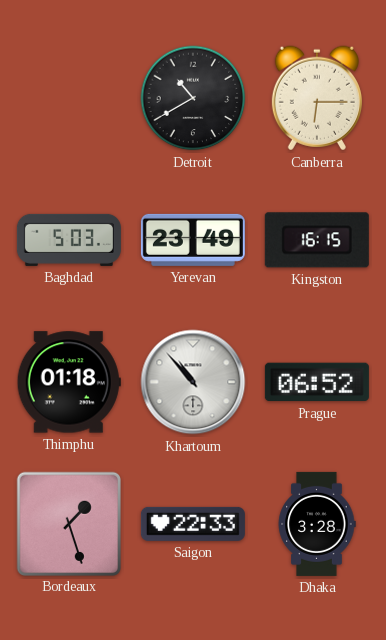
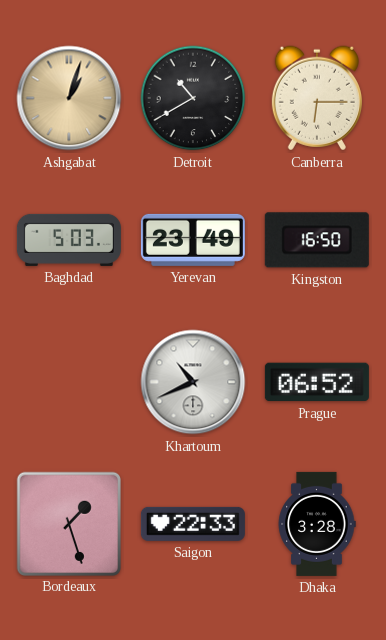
Ashgabat: none -> 1:03
Kingston: 16:15 -> 16:50
Thimphu: 01:18 -> none
Khartoum: 10:53 -> 10:41
